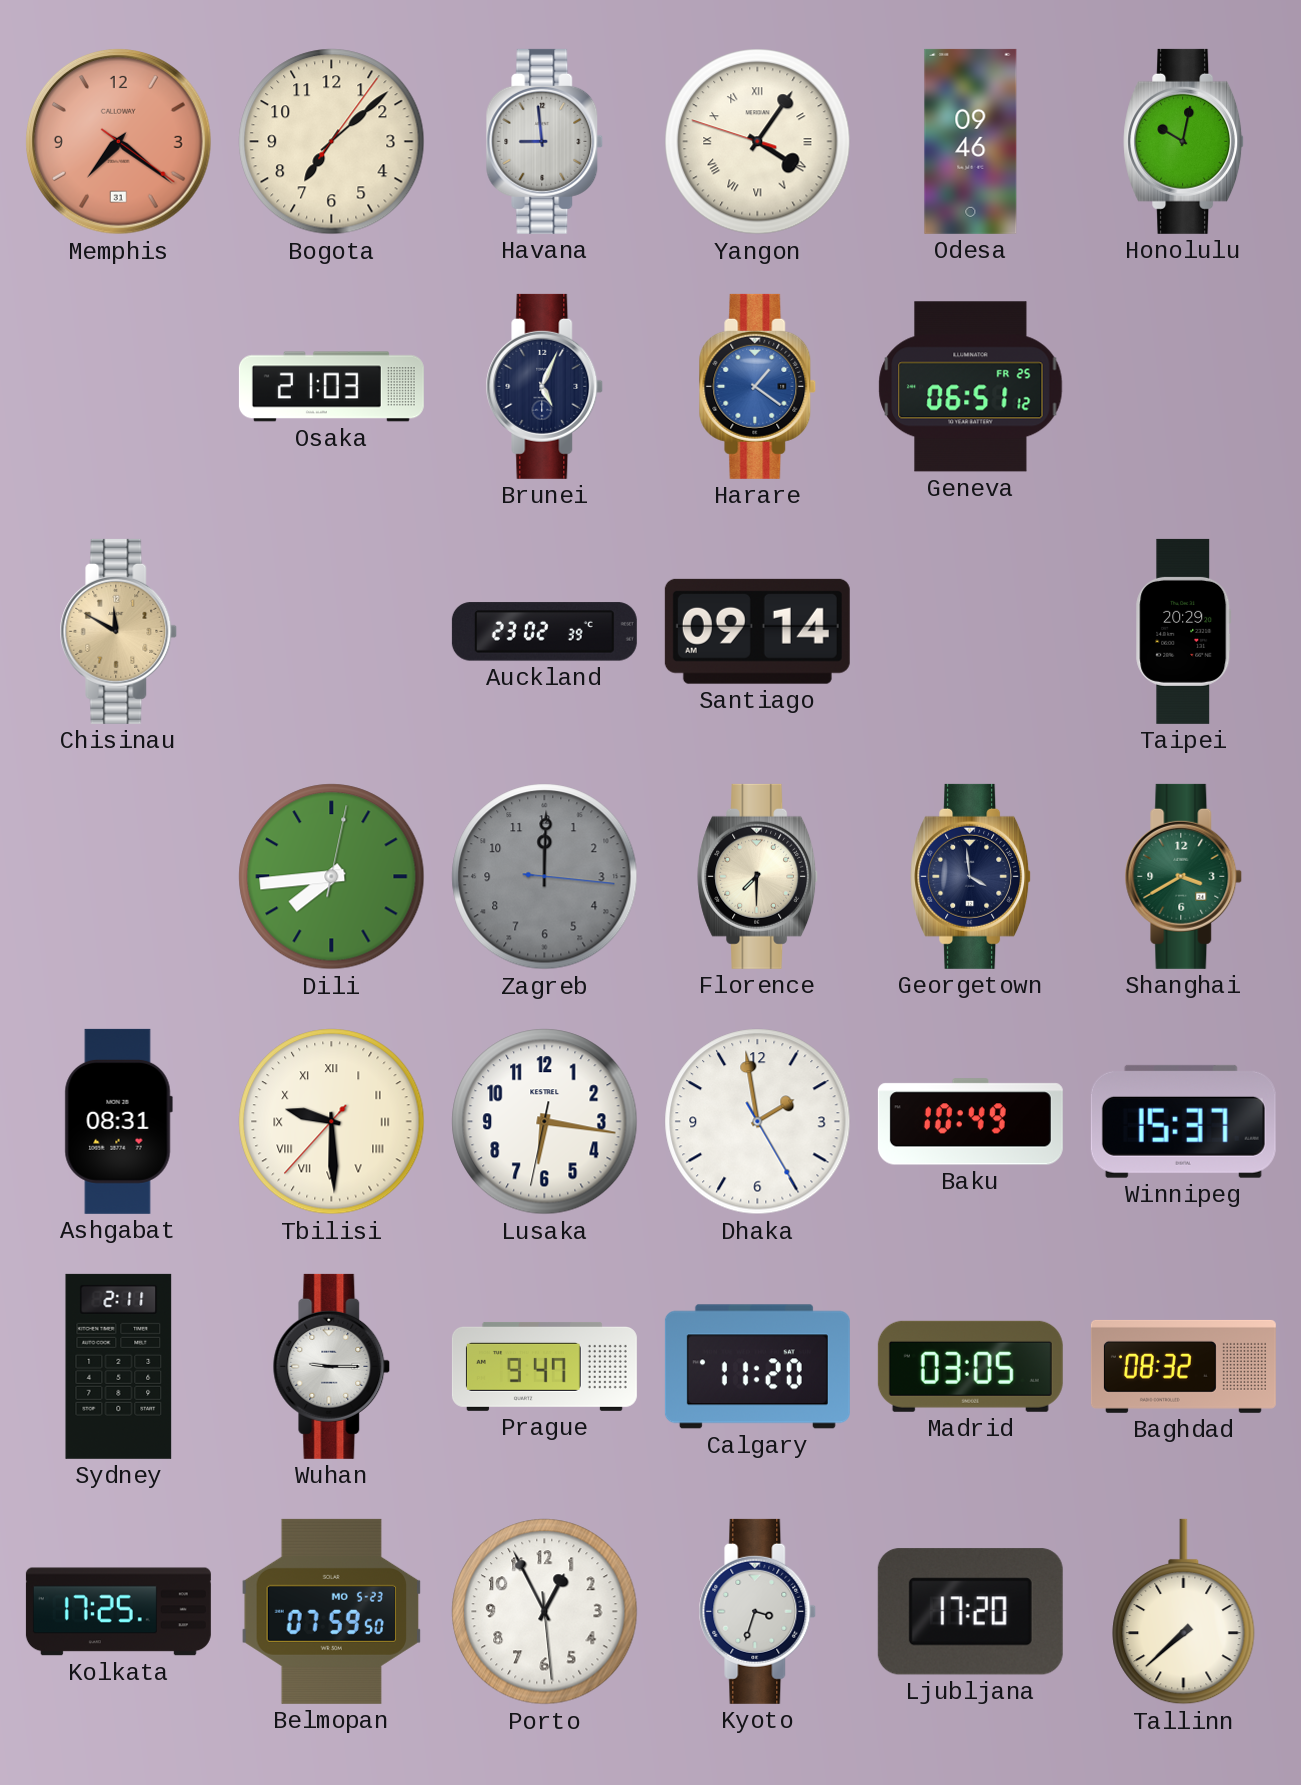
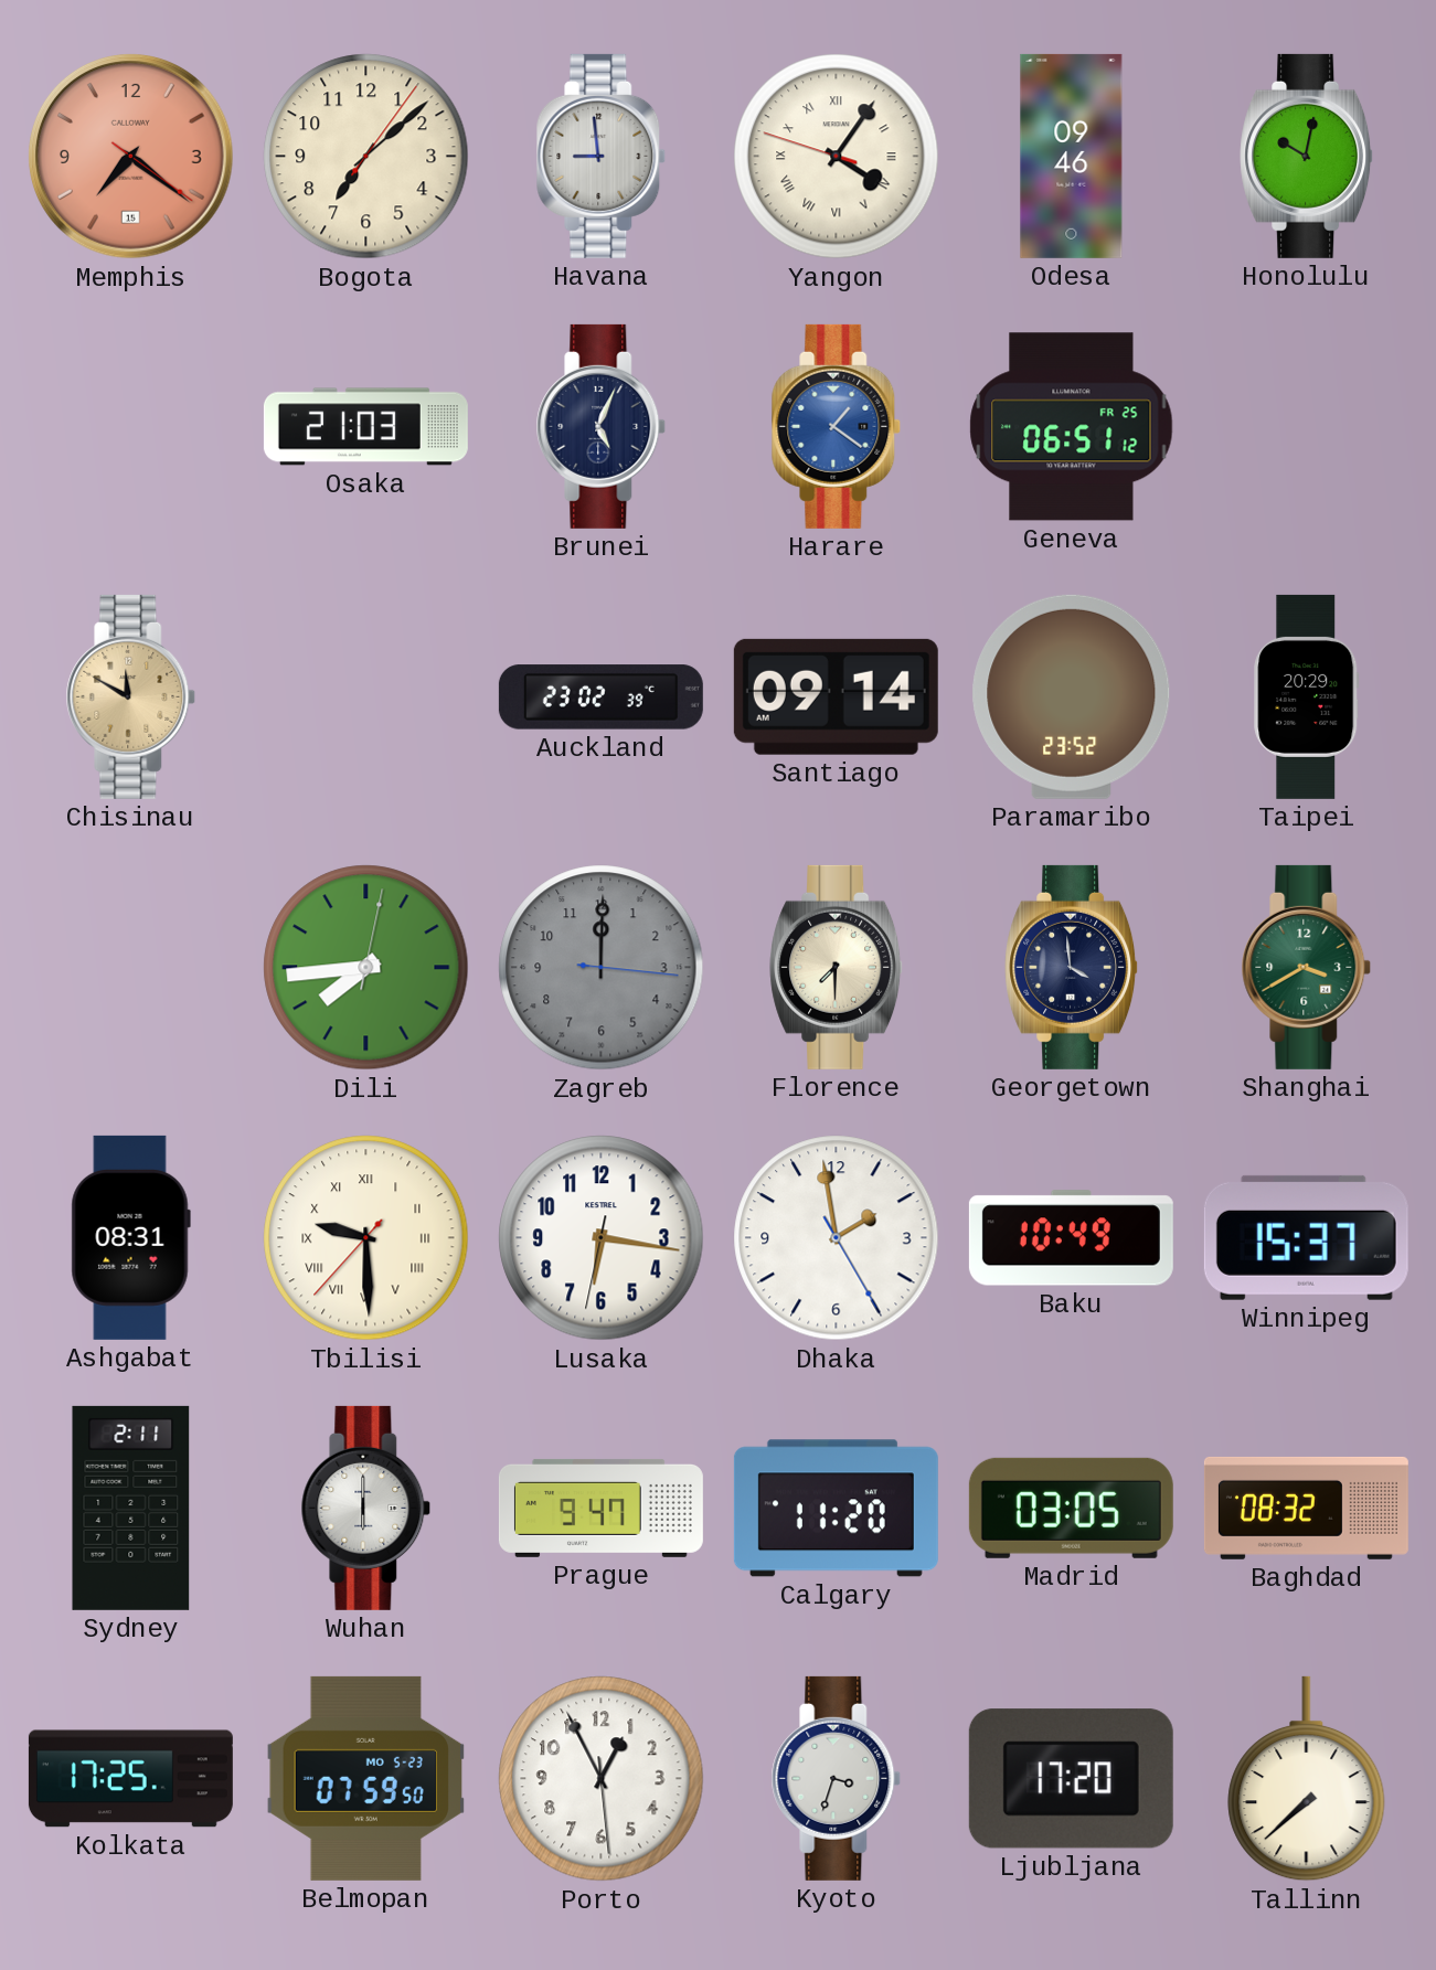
Memphis date: 31 -> 15
Paramaribo: none -> 23:52
Wuhan: 9:15 -> 6:00
